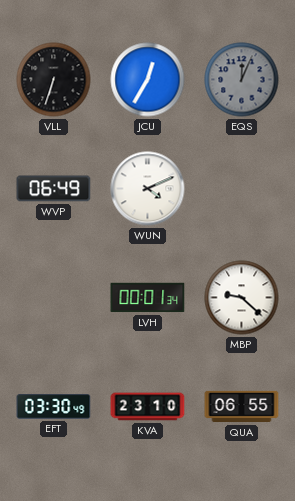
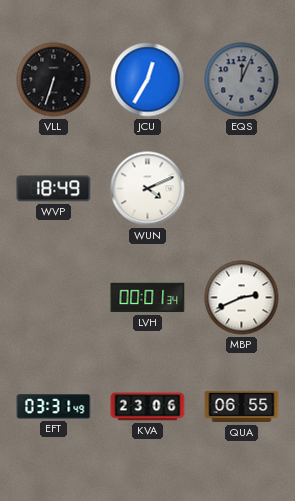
WVP: 06:49 -> 18:49
MBP: 9:22 -> 2:41
EFT: 03:30 -> 03:31
KVA: 23:10 -> 23:06
